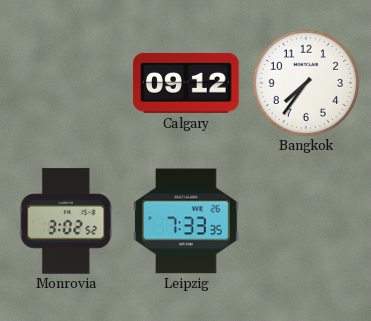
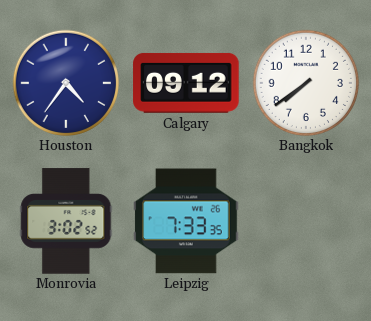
Houston: none -> 4:36
Bangkok: 7:36 -> 7:39
